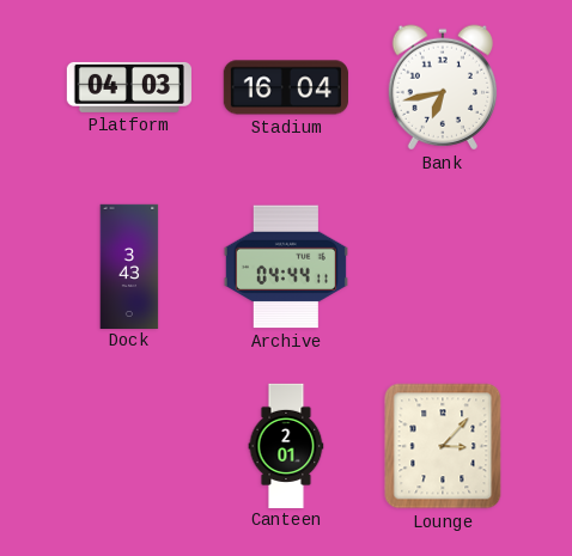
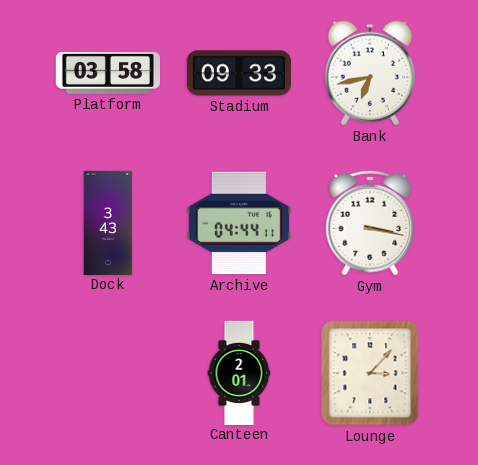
Platform: 04:03 -> 03:58
Stadium: 16:04 -> 09:33
Gym: none -> 3:17
